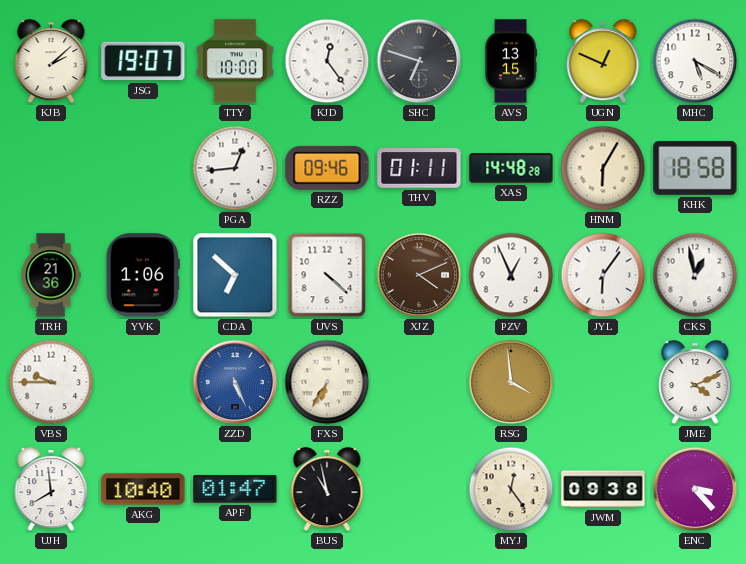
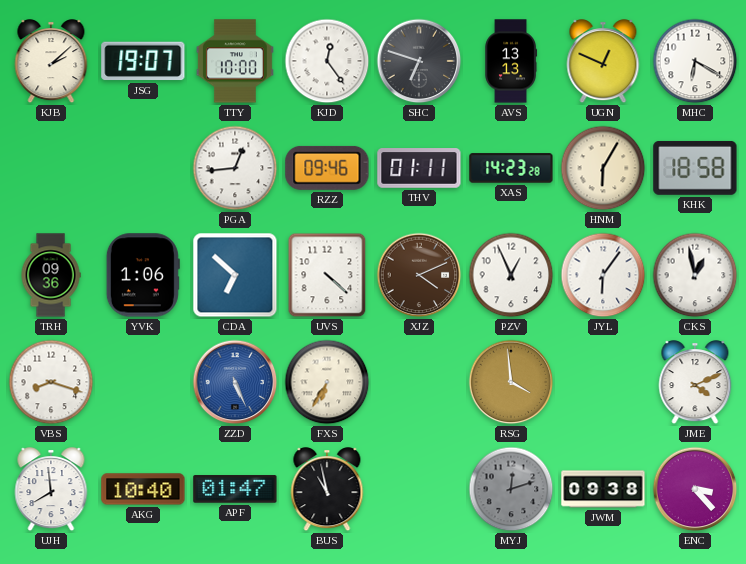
AVS: 13:15 -> 13:13
MHC: 5:20 -> 6:20
XAS: 14:48 -> 14:23
TRH: 21:36 -> 09:36
VBS: 9:45 -> 8:18
MYJ: 12:24 -> 12:12
MYJ dial: cream -> grey
